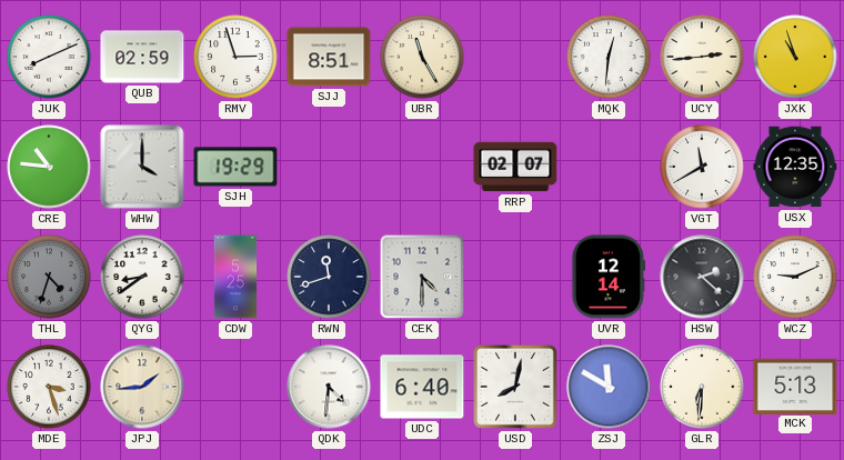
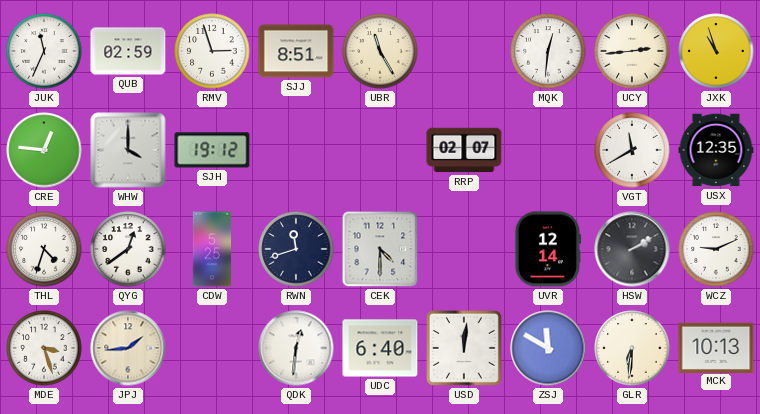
JUK: 8:11 -> 11:34
CRE: 10:46 -> 12:46
SJH: 19:29 -> 19:12
THL dial: grey -> white
QYG: 8:39 -> 12:39
HSW: 2:22 -> 2:10
QDK: 4:31 -> 12:31
USD: 8:02 -> 12:01
MCK: 5:13 -> 10:13
